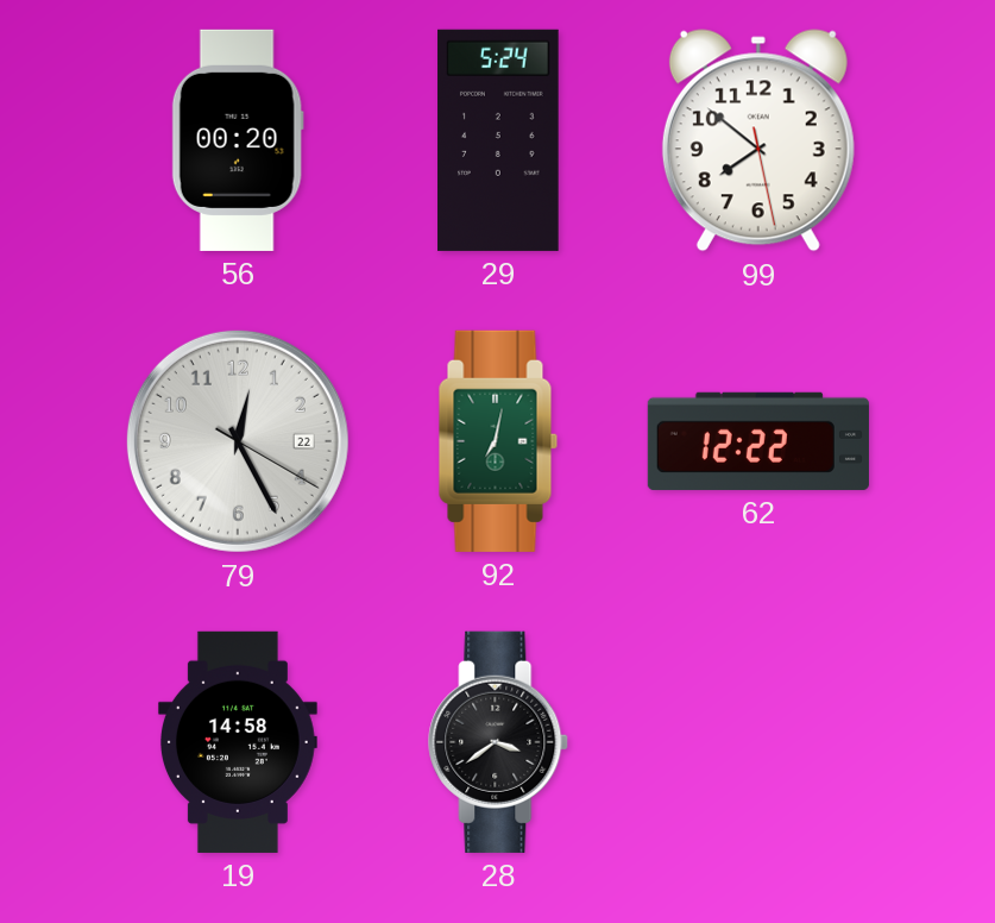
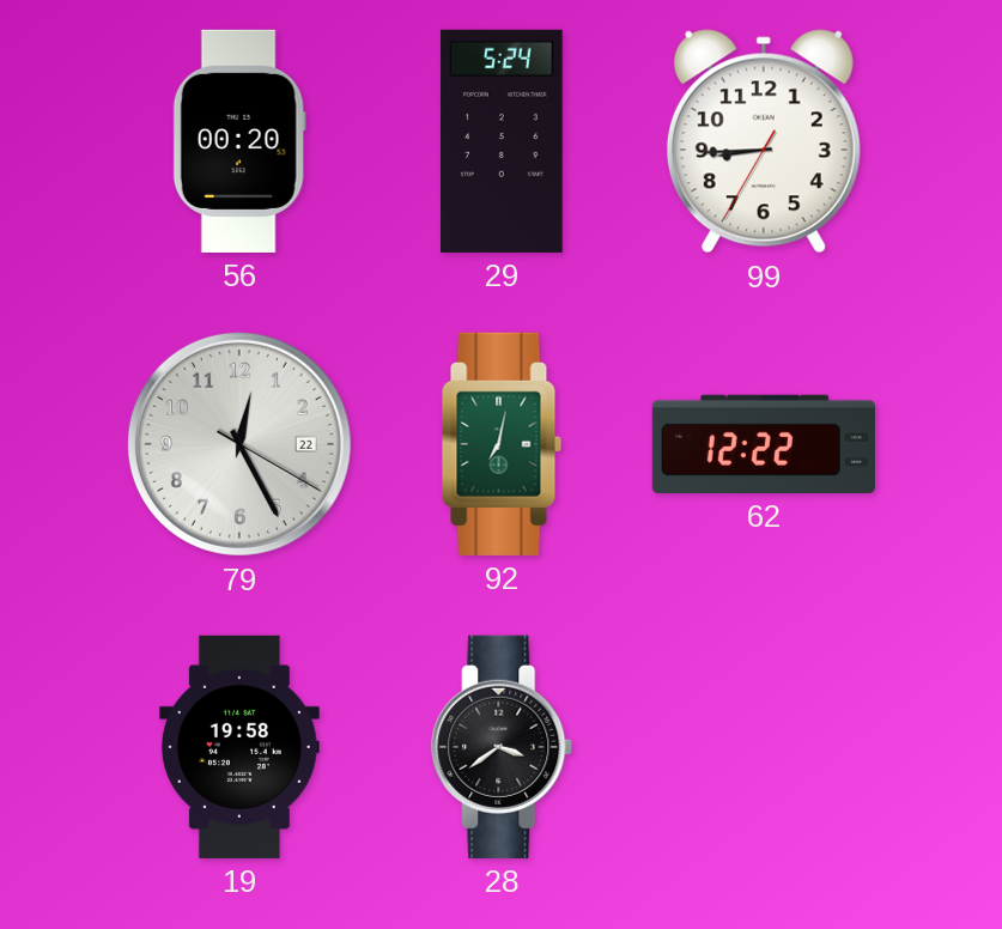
99: 7:51 -> 8:44
19: 14:58 -> 19:58
